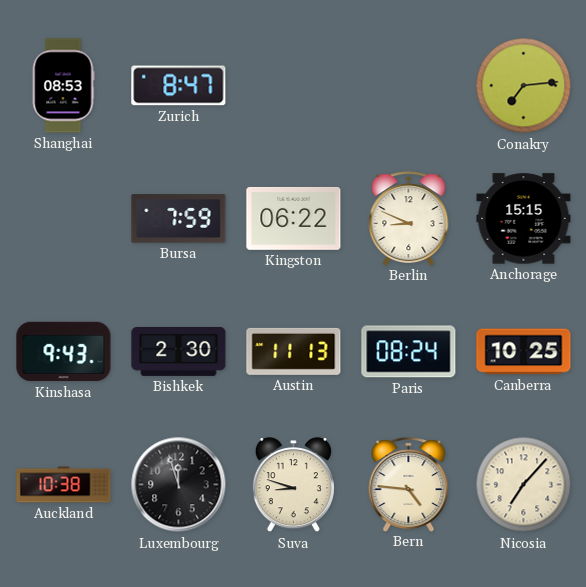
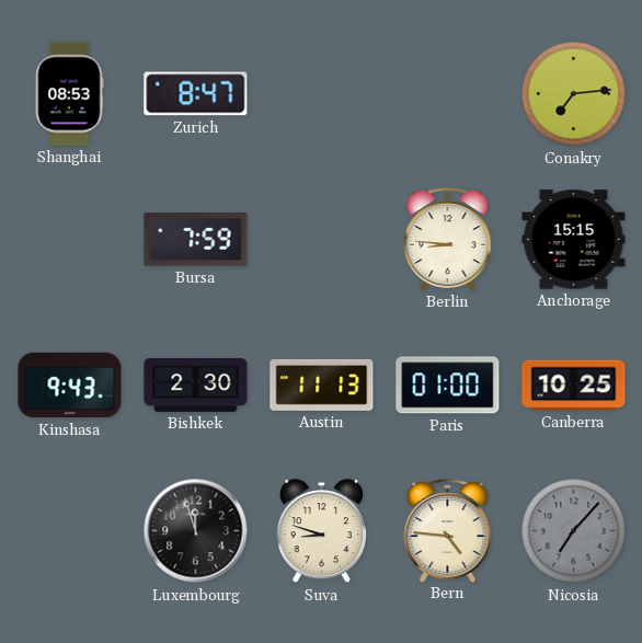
Kingston: 06:22 -> none
Berlin: 8:49 -> 8:46
Paris: 08:24 -> 01:00
Auckland: 10:38 -> none
Nicosia dial: cream -> grey
